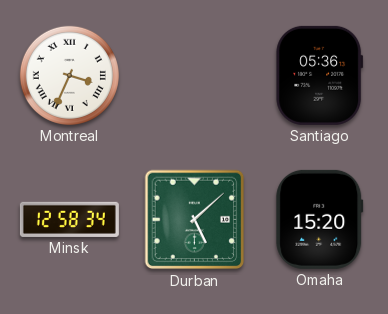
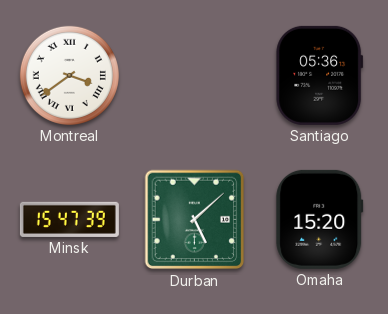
Montreal: 3:34 -> 3:39
Minsk: 12:58 -> 15:47
